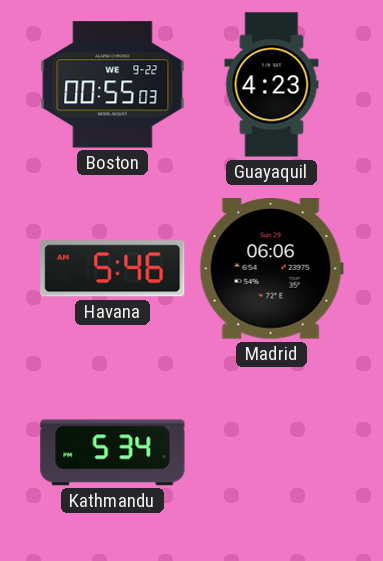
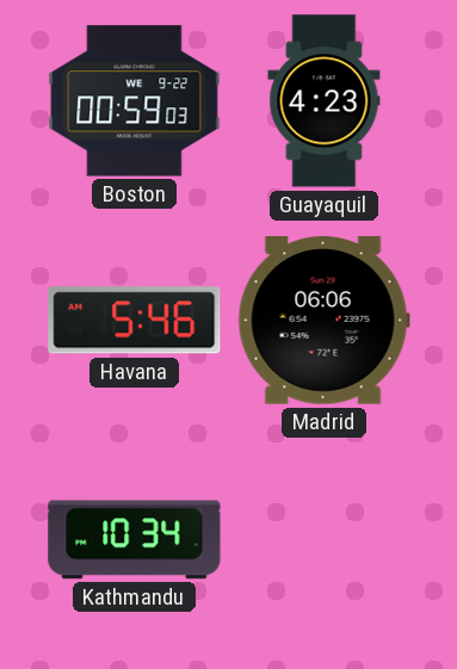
Boston: 00:55 -> 00:59
Kathmandu: 5:34 -> 10:34
